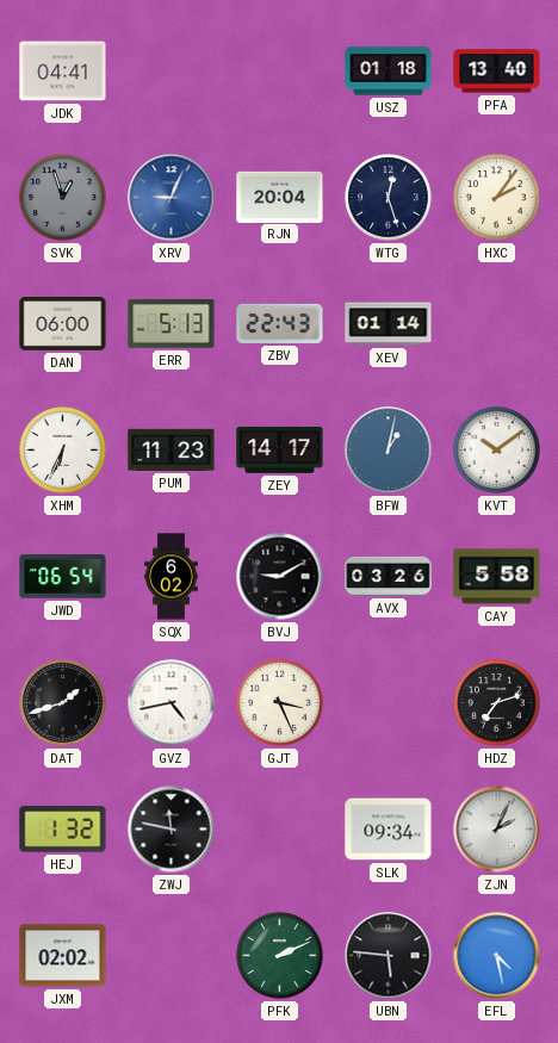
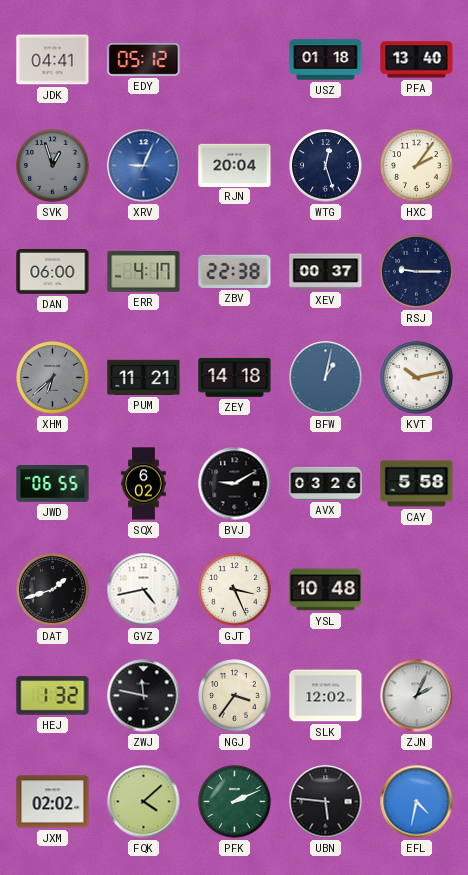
EDY: none -> 05:12
ERR: 5:13 -> 4:17
ZBV: 22:43 -> 22:38
XEV: 01:14 -> 00:37
RSJ: none -> 9:15
XHM: 6:34 -> 6:38
XHM dial: white -> grey
PUM: 11:23 -> 11:21
ZEY: 14:17 -> 14:18
KVT: 10:09 -> 10:13
JWD: 06:54 -> 06:55
YSL: none -> 10:48
HDZ: 7:12 -> none
NGJ: none -> 3:36
SLK: 09:34 -> 12:02
FQK: none -> 4:08
EFL: 4:28 -> 4:32
